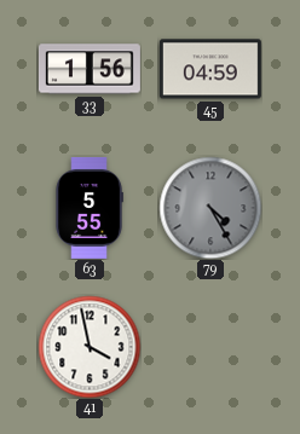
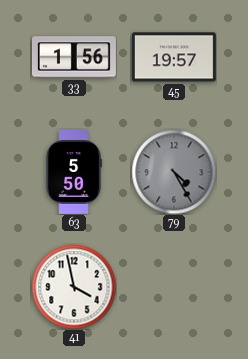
45: 04:59 -> 19:57
63: 5:55 -> 5:50
